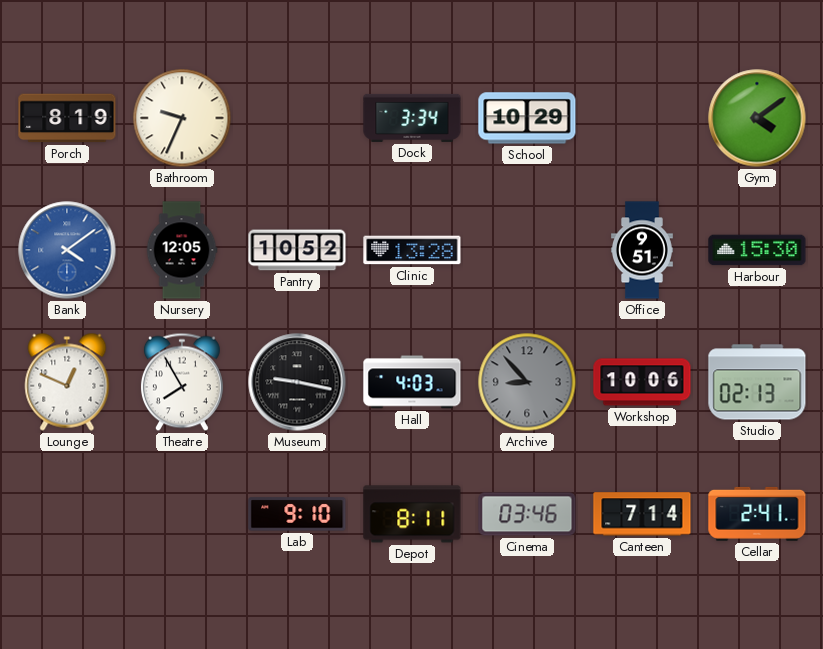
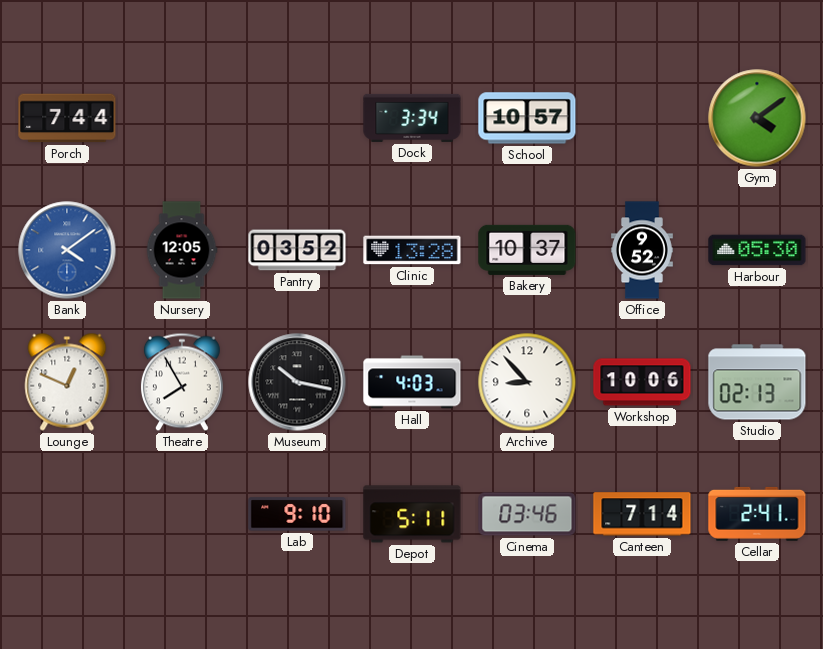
Porch: 8:19 -> 7:44
Bathroom: 9:34 -> none
School: 10:29 -> 10:57
Pantry: 10:52 -> 03:52
Bakery: none -> 10:37
Office: 9:51 -> 9:52
Harbour: 15:30 -> 05:30
Museum: 9:17 -> 10:17
Archive dial: grey -> white
Depot: 8:11 -> 5:11
